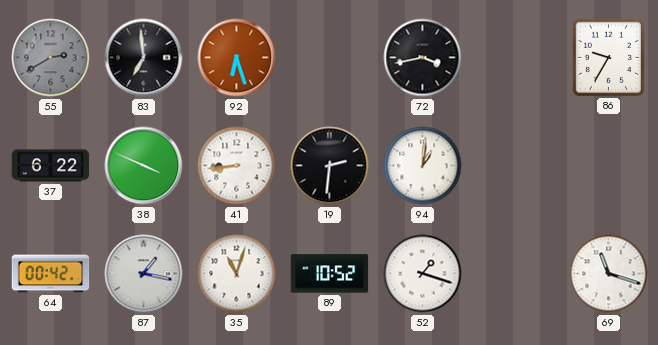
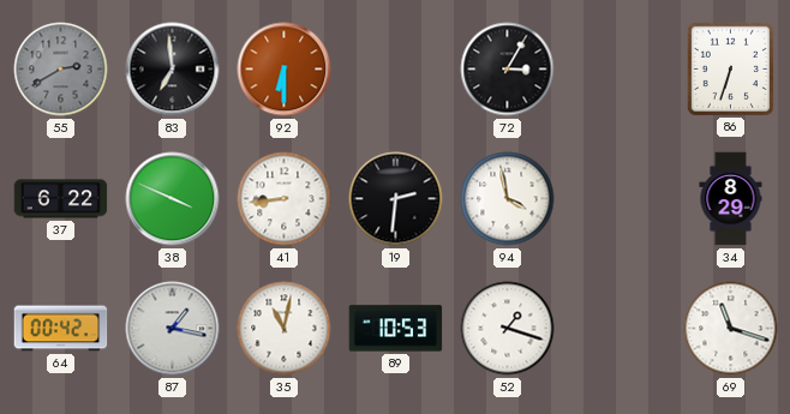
92: 6:27 -> 6:30
72: 3:43 -> 3:05
86: 9:35 -> 6:33
94: 1:01 -> 3:58
34: none -> 8:29
35: 11:03 -> 11:02
89: 10:52 -> 10:53
